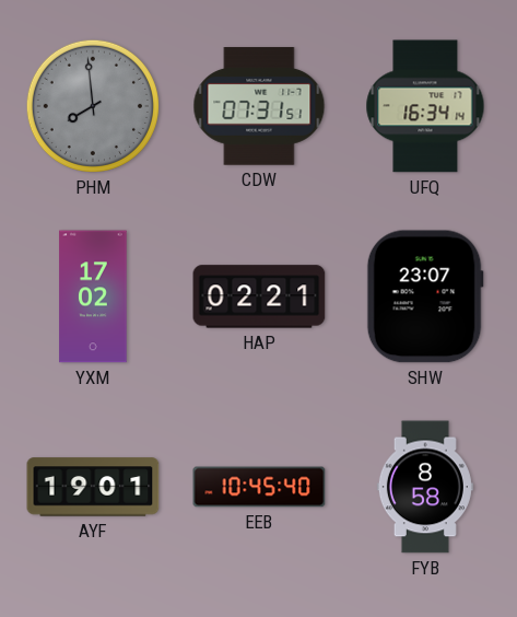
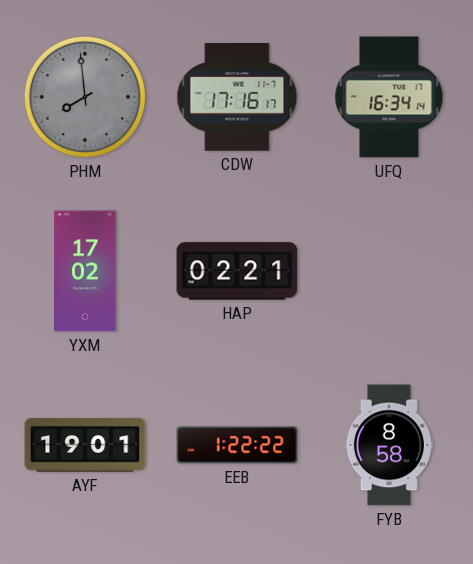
CDW: 07:31 -> 17:16
SHW: 23:07 -> none
EEB: 10:45 -> 1:22
